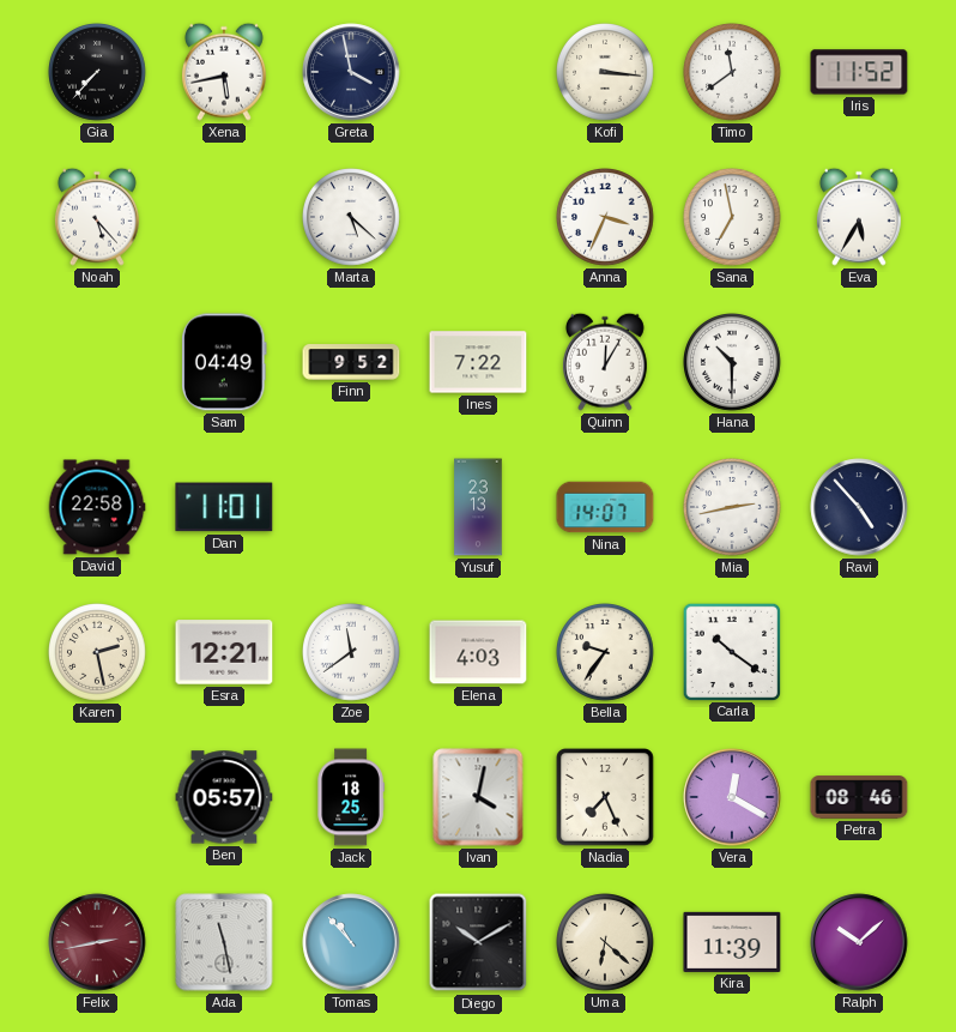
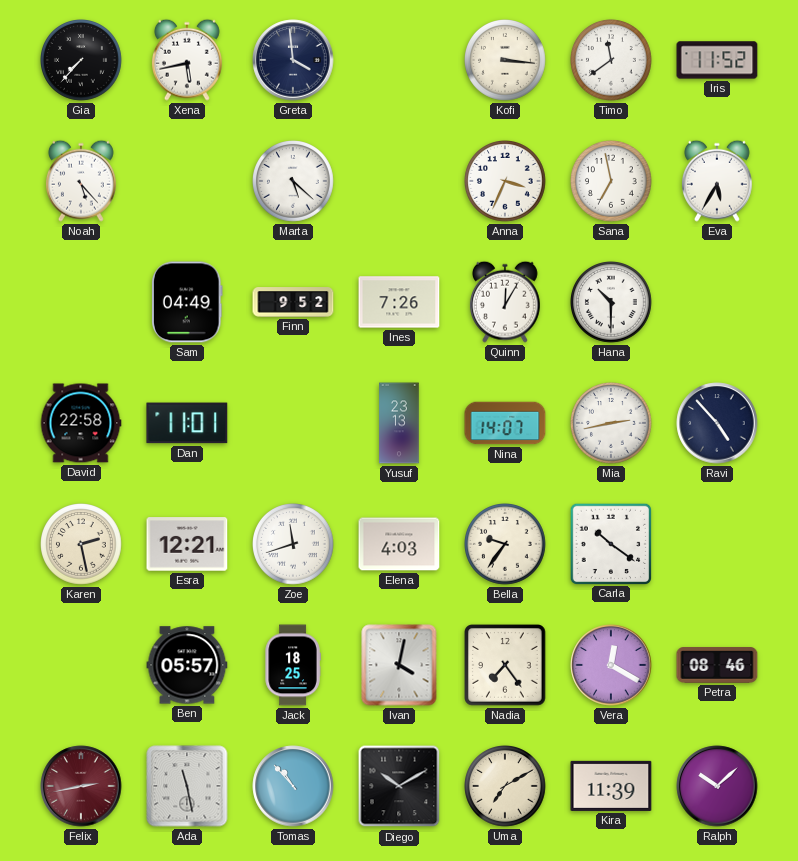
Greta: 3:58 -> 3:59
Ines: 7:22 -> 7:26
Zoe: 11:39 -> 11:42
Nadia: 7:26 -> 7:24
Uma: 6:22 -> 7:10
